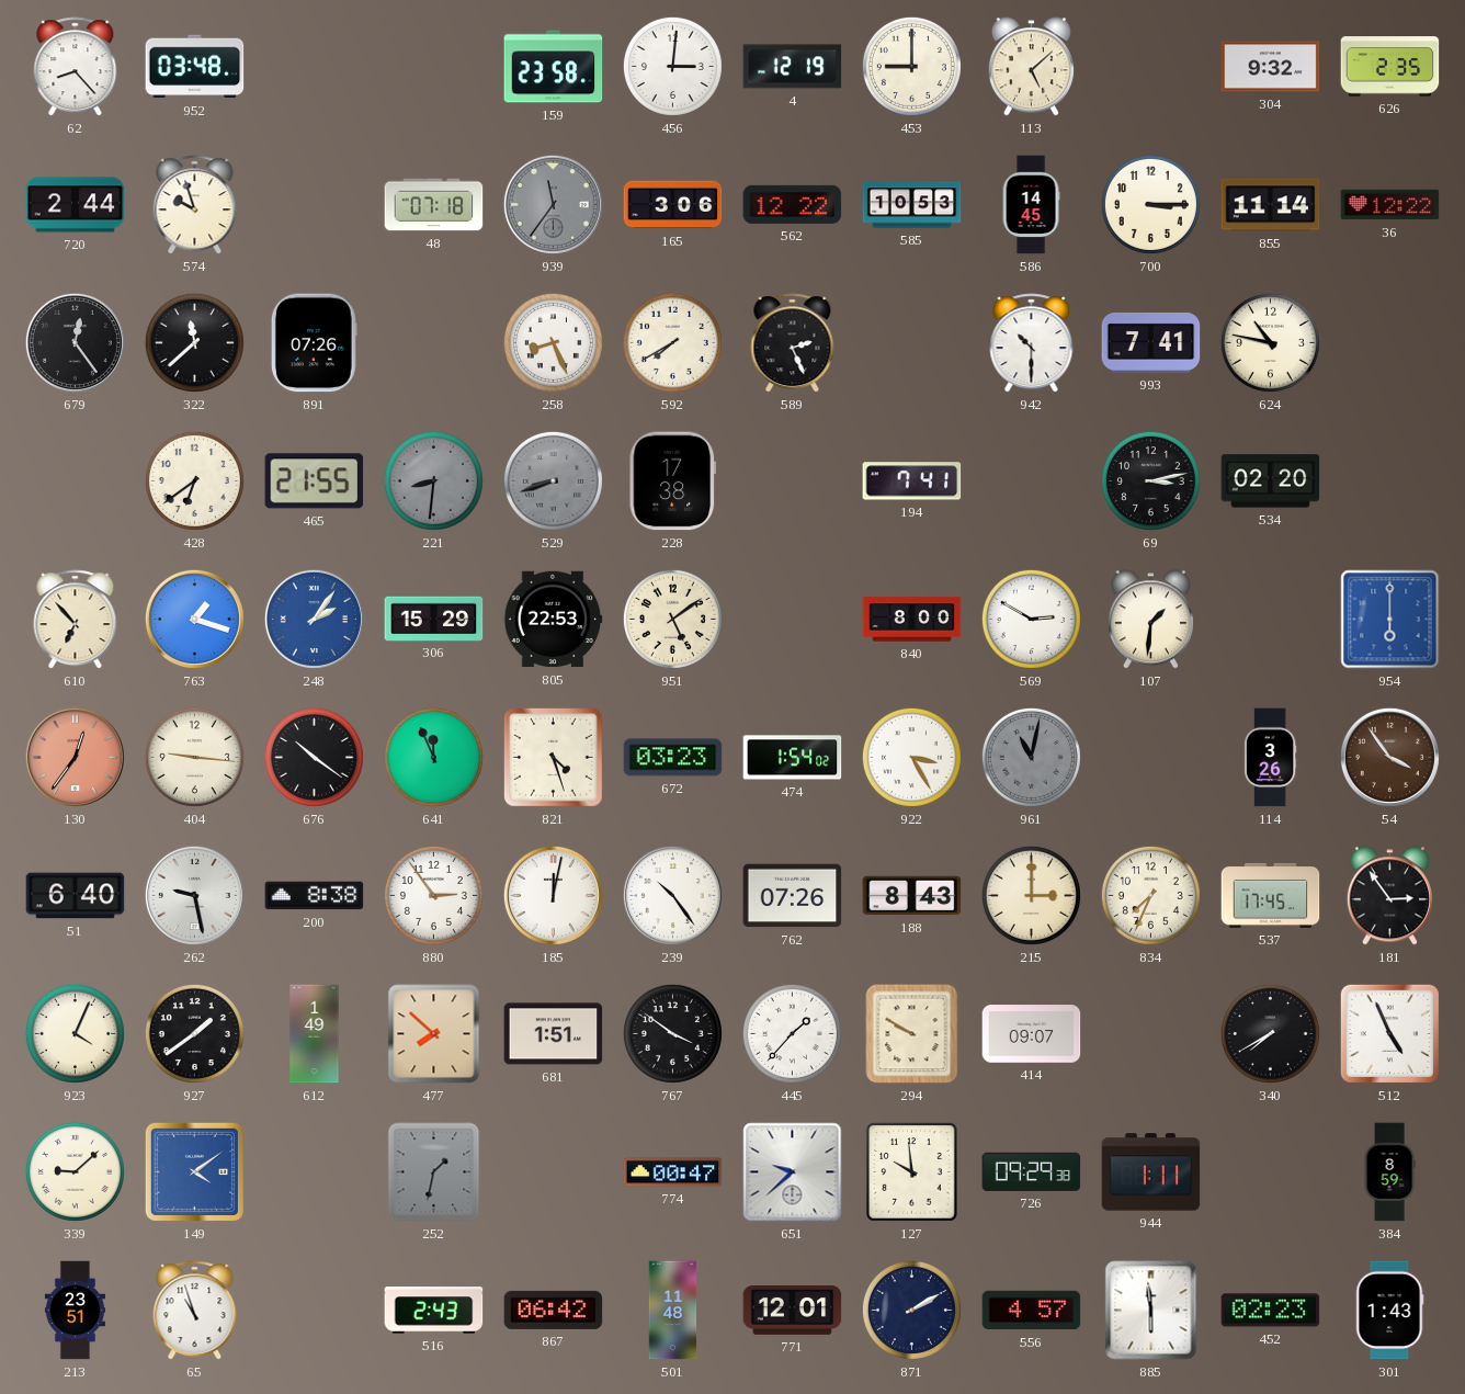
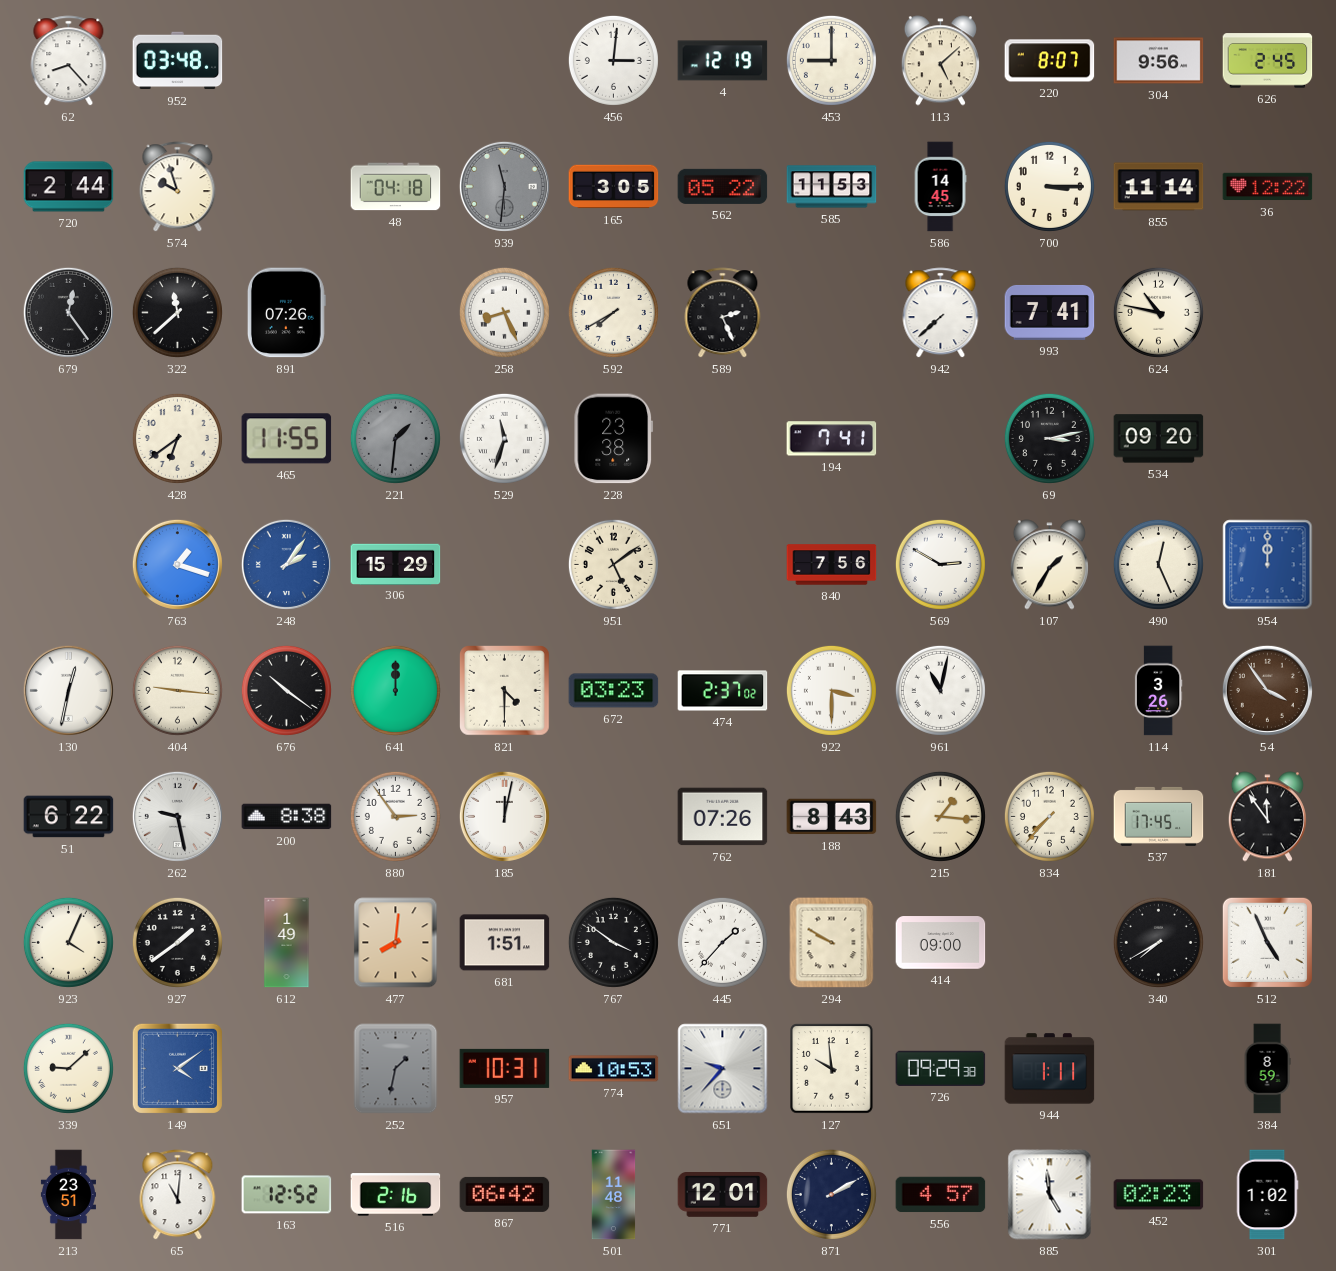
159: 23:58 -> none
220: none -> 8:07
304: 9:32 -> 9:56
626: 2:35 -> 2:45
48: 07:18 -> 04:18
939: 11:36 -> 11:31
165: 3:06 -> 3:05
562: 12:22 -> 05:22
585: 10:53 -> 11:53
942: 10:30 -> 7:38
465: 21:55 -> 11:55
221: 8:31 -> 1:31
529: 8:42 -> 11:33
529 dial: grey -> white
228: 17:38 -> 23:38
534: 02:20 -> 09:20
610: 6:53 -> none
805: 22:53 -> none
840: 8:00 -> 7:56
107: 1:31 -> 1:35
490: none -> 12:26
954: 6:00 -> 12:00
130: 12:36 -> 12:32
130 dial: salmon -> white
641: 11:56 -> 12:00
821: 4:27 -> 4:30
474: 1:54 -> 2:37
922: 3:25 -> 3:30
961 dial: grey -> white
51: 6:40 -> 6:22
239: 10:24 -> none
215: 3:00 -> 1:16
834: 7:34 -> 7:37
181: 2:54 -> 11:54
477: 7:52 -> 8:01
414: 09:07 -> 09:00
957: none -> 10:31
774: 00:47 -> 10:53
651: 9:38 -> 9:37
65: 10:57 -> 11:01
163: none -> 12:52
516: 2:43 -> 2:16
885: 5:59 -> 4:59
301: 1:43 -> 1:02
